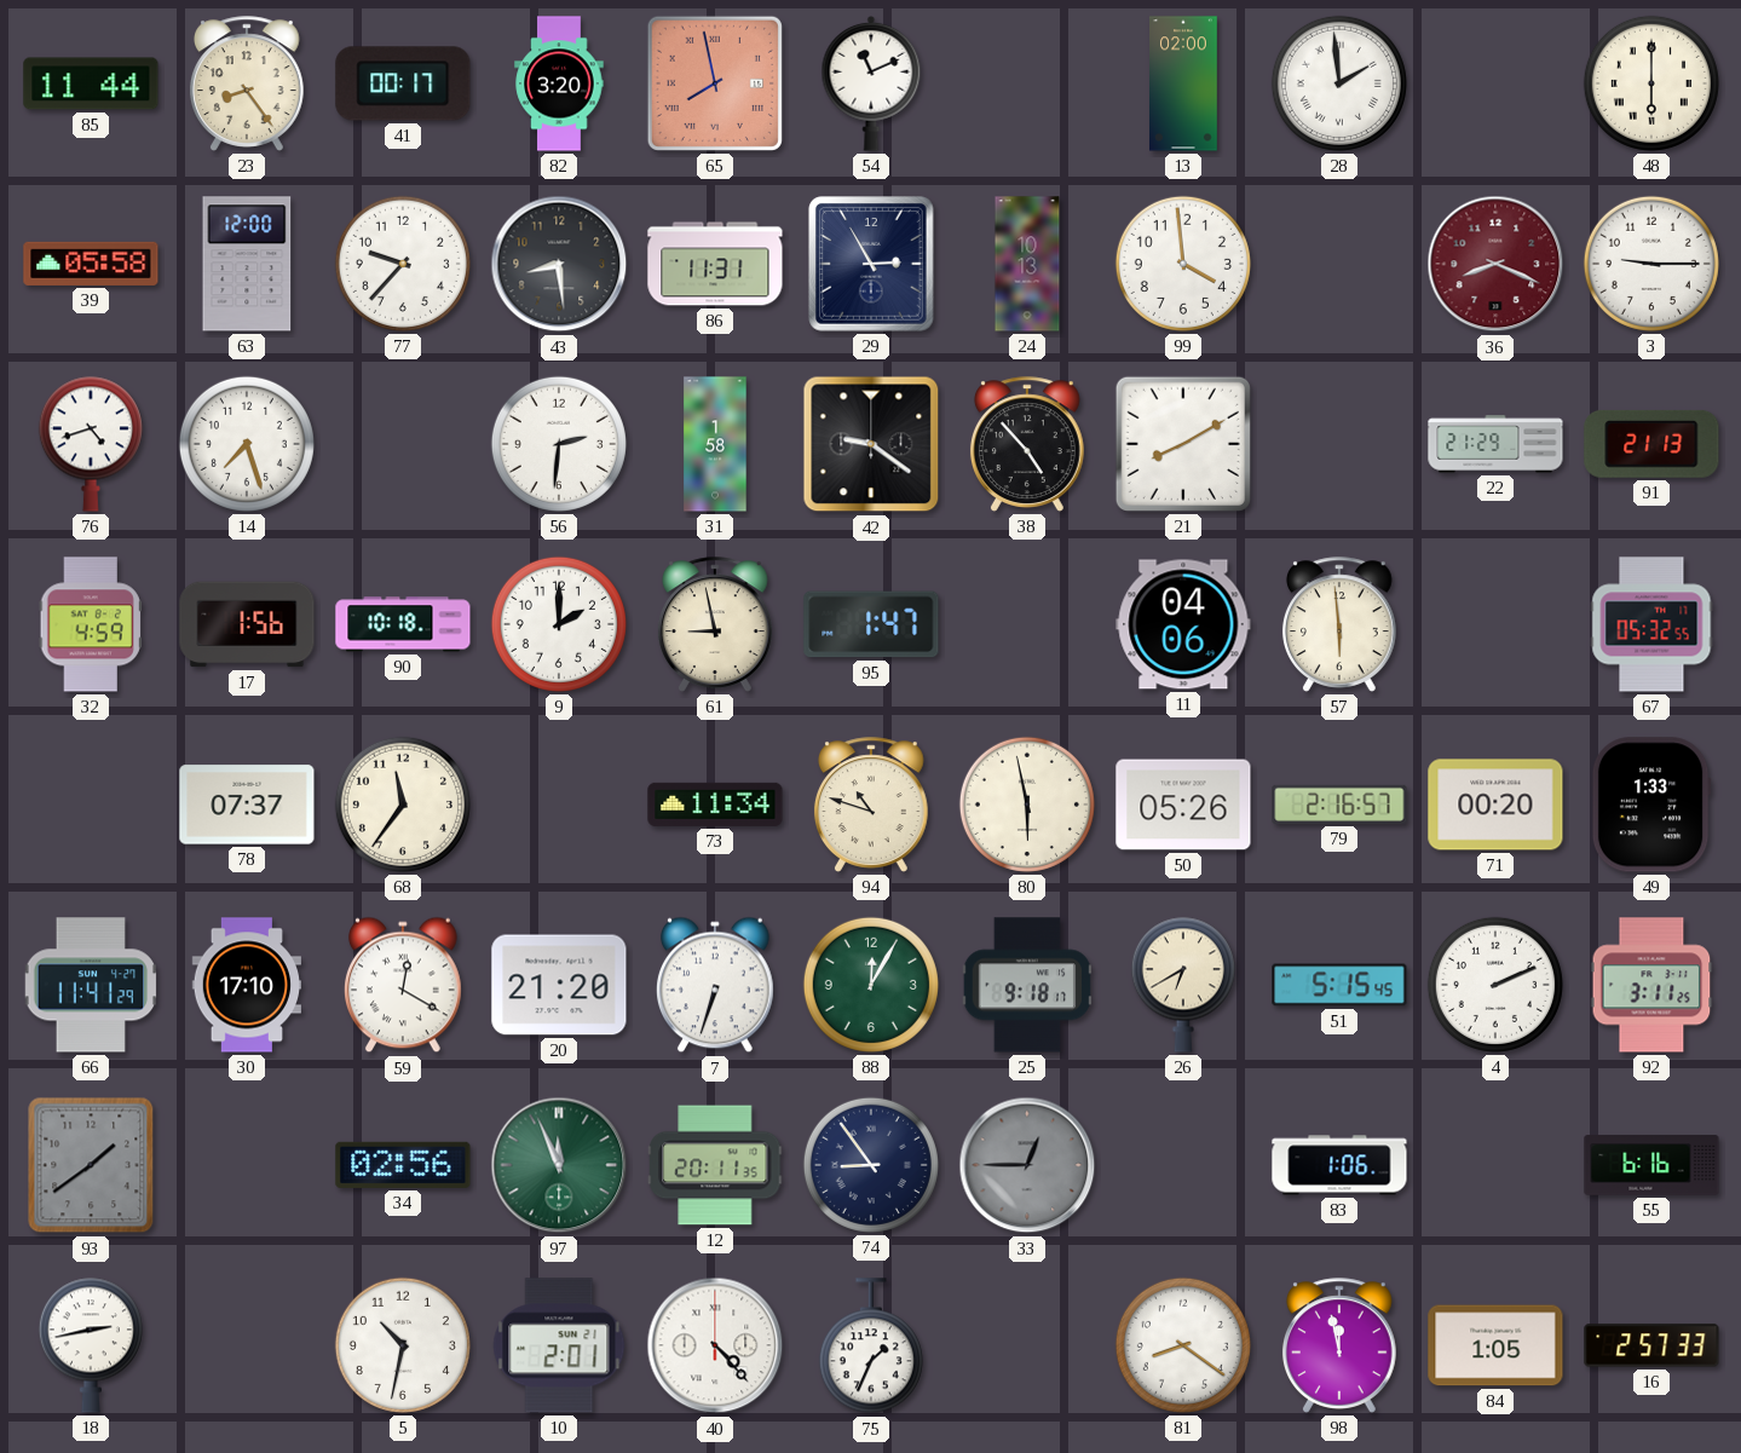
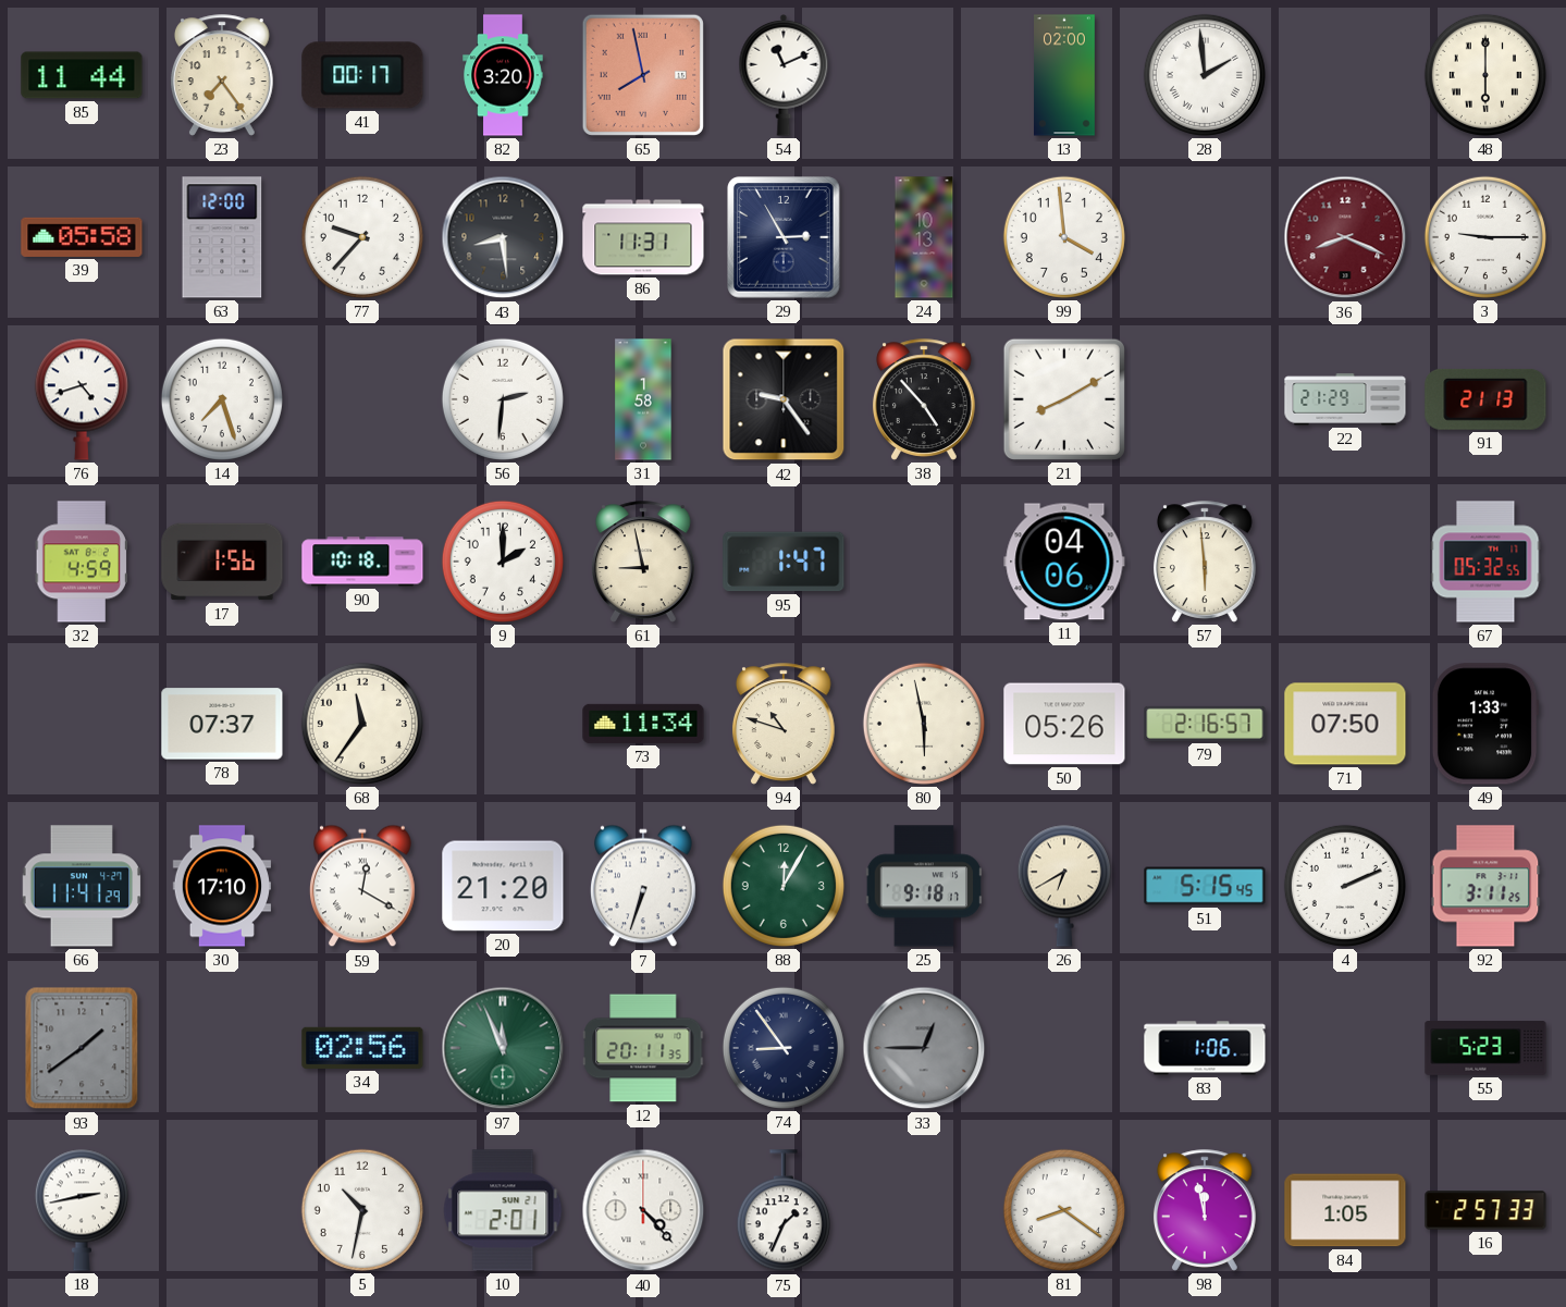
23: 8:24 -> 7:24
42: 9:21 -> 9:24
71: 00:20 -> 07:50
55: 6:16 -> 5:23
